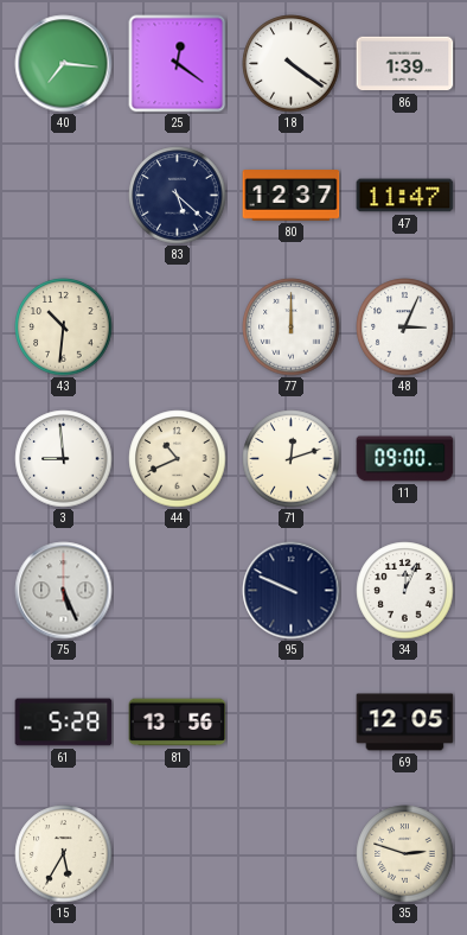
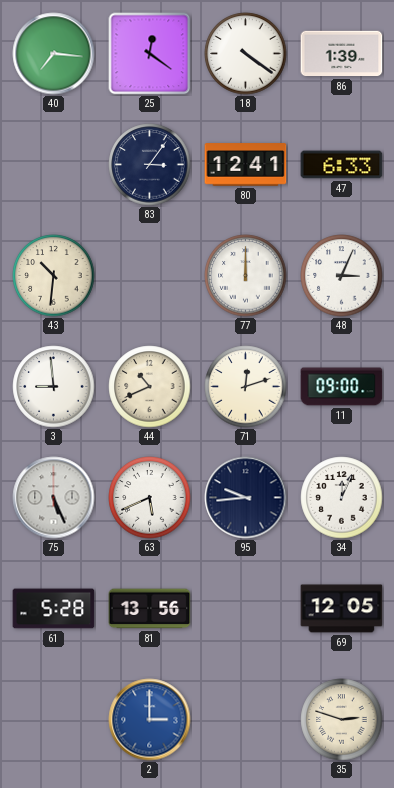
83: 5:22 -> 3:06
80: 12:37 -> 12:41
47: 11:47 -> 6:33
63: none -> 5:41
95: 9:49 -> 9:44
15: 5:35 -> none
2: none -> 3:00
